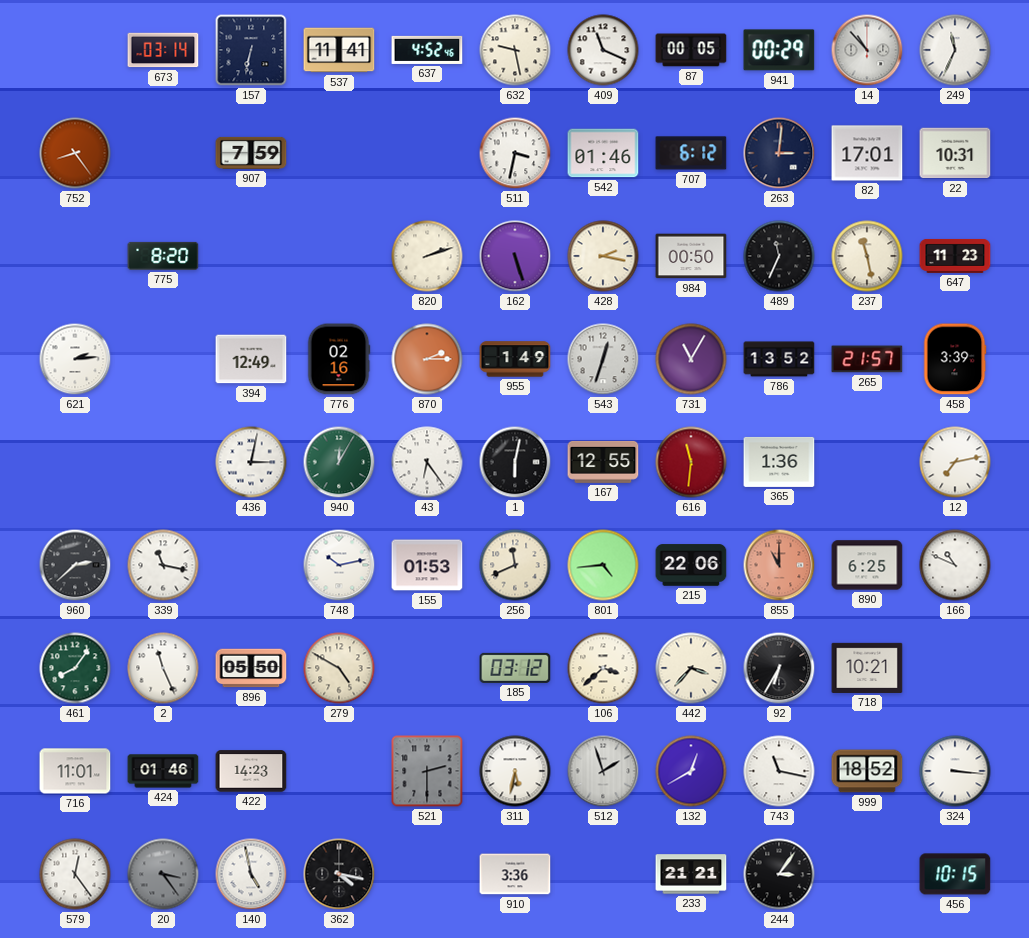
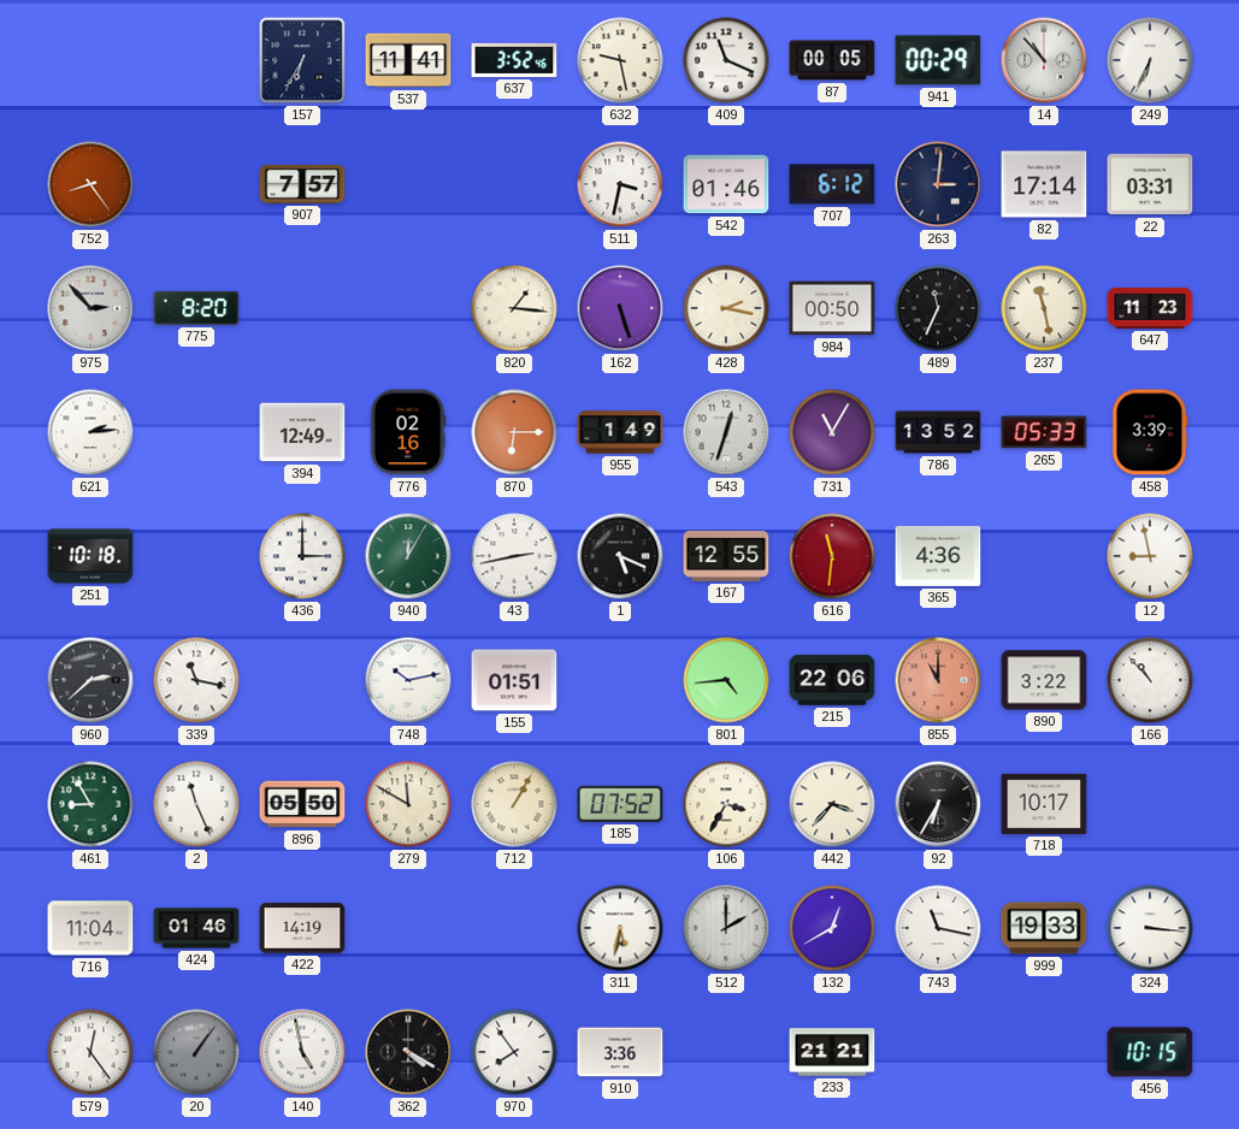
673: 03:14 -> none
157: 6:32 -> 6:35
637: 4:52 -> 3:52
249: 11:34 -> 6:34
907: 7:59 -> 7:57
82: 17:01 -> 17:14
22: 10:31 -> 03:31
975: none -> 2:53
820: 2:12 -> 1:16
870: 2:15 -> 6:15
265: 21:57 -> 05:33
251: none -> 10:18
436: 3:02 -> 3:00
43: 6:24 -> 2:43
1: 6:02 -> 5:19
365: 1:36 -> 4:36
12: 7:13 -> 8:58
155: 01:53 -> 01:51
256: 11:41 -> none
890: 6:25 -> 3:22
166: 10:49 -> 10:53
461: 8:06 -> 8:55
279: 4:50 -> 11:50
712: none -> 1:05
185: 03:12 -> 07:52
106: 3:38 -> 3:35
718: 10:21 -> 10:17
716: 11:01 -> 11:04
422: 14:23 -> 14:19
521: 2:30 -> none
512: 1:57 -> 2:00
999: 18:52 -> 19:33
20: 3:24 -> 1:06
362: 4:17 -> 4:20
970: none -> 7:54
244: 3:06 -> none
